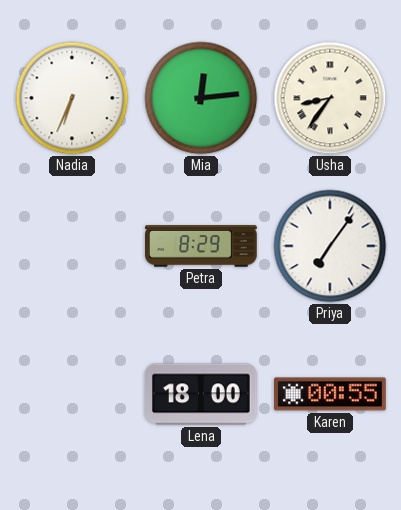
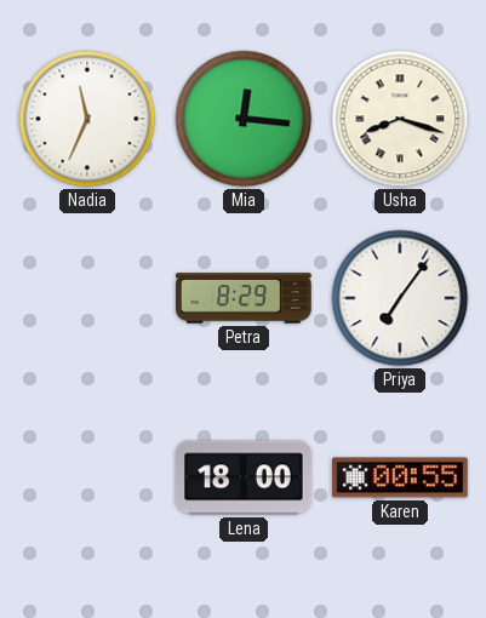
Nadia: 6:34 -> 11:34
Mia: 12:14 -> 12:16
Usha: 8:36 -> 8:18
